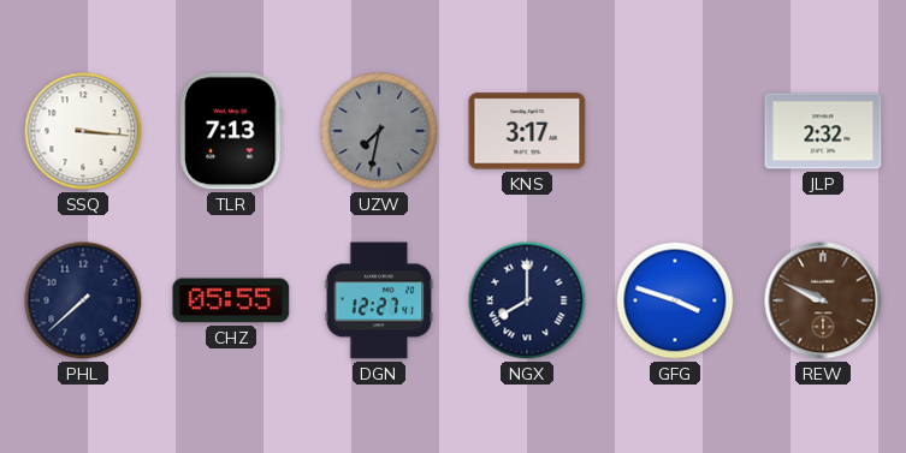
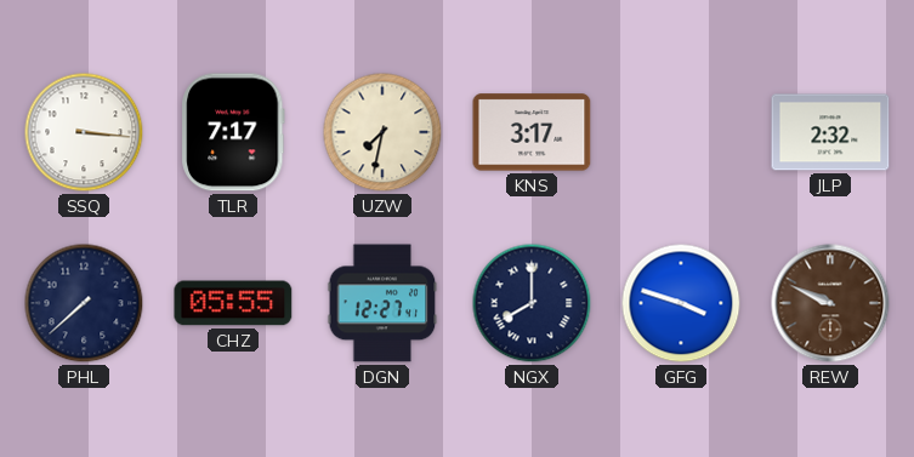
TLR: 7:13 -> 7:17
UZW dial: grey -> cream
